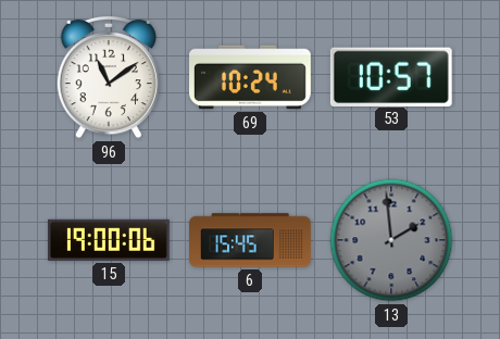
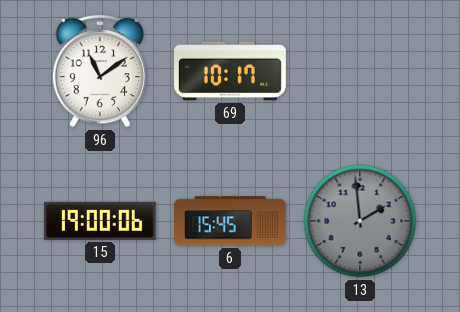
69: 10:24 -> 10:17
53: 10:57 -> none
